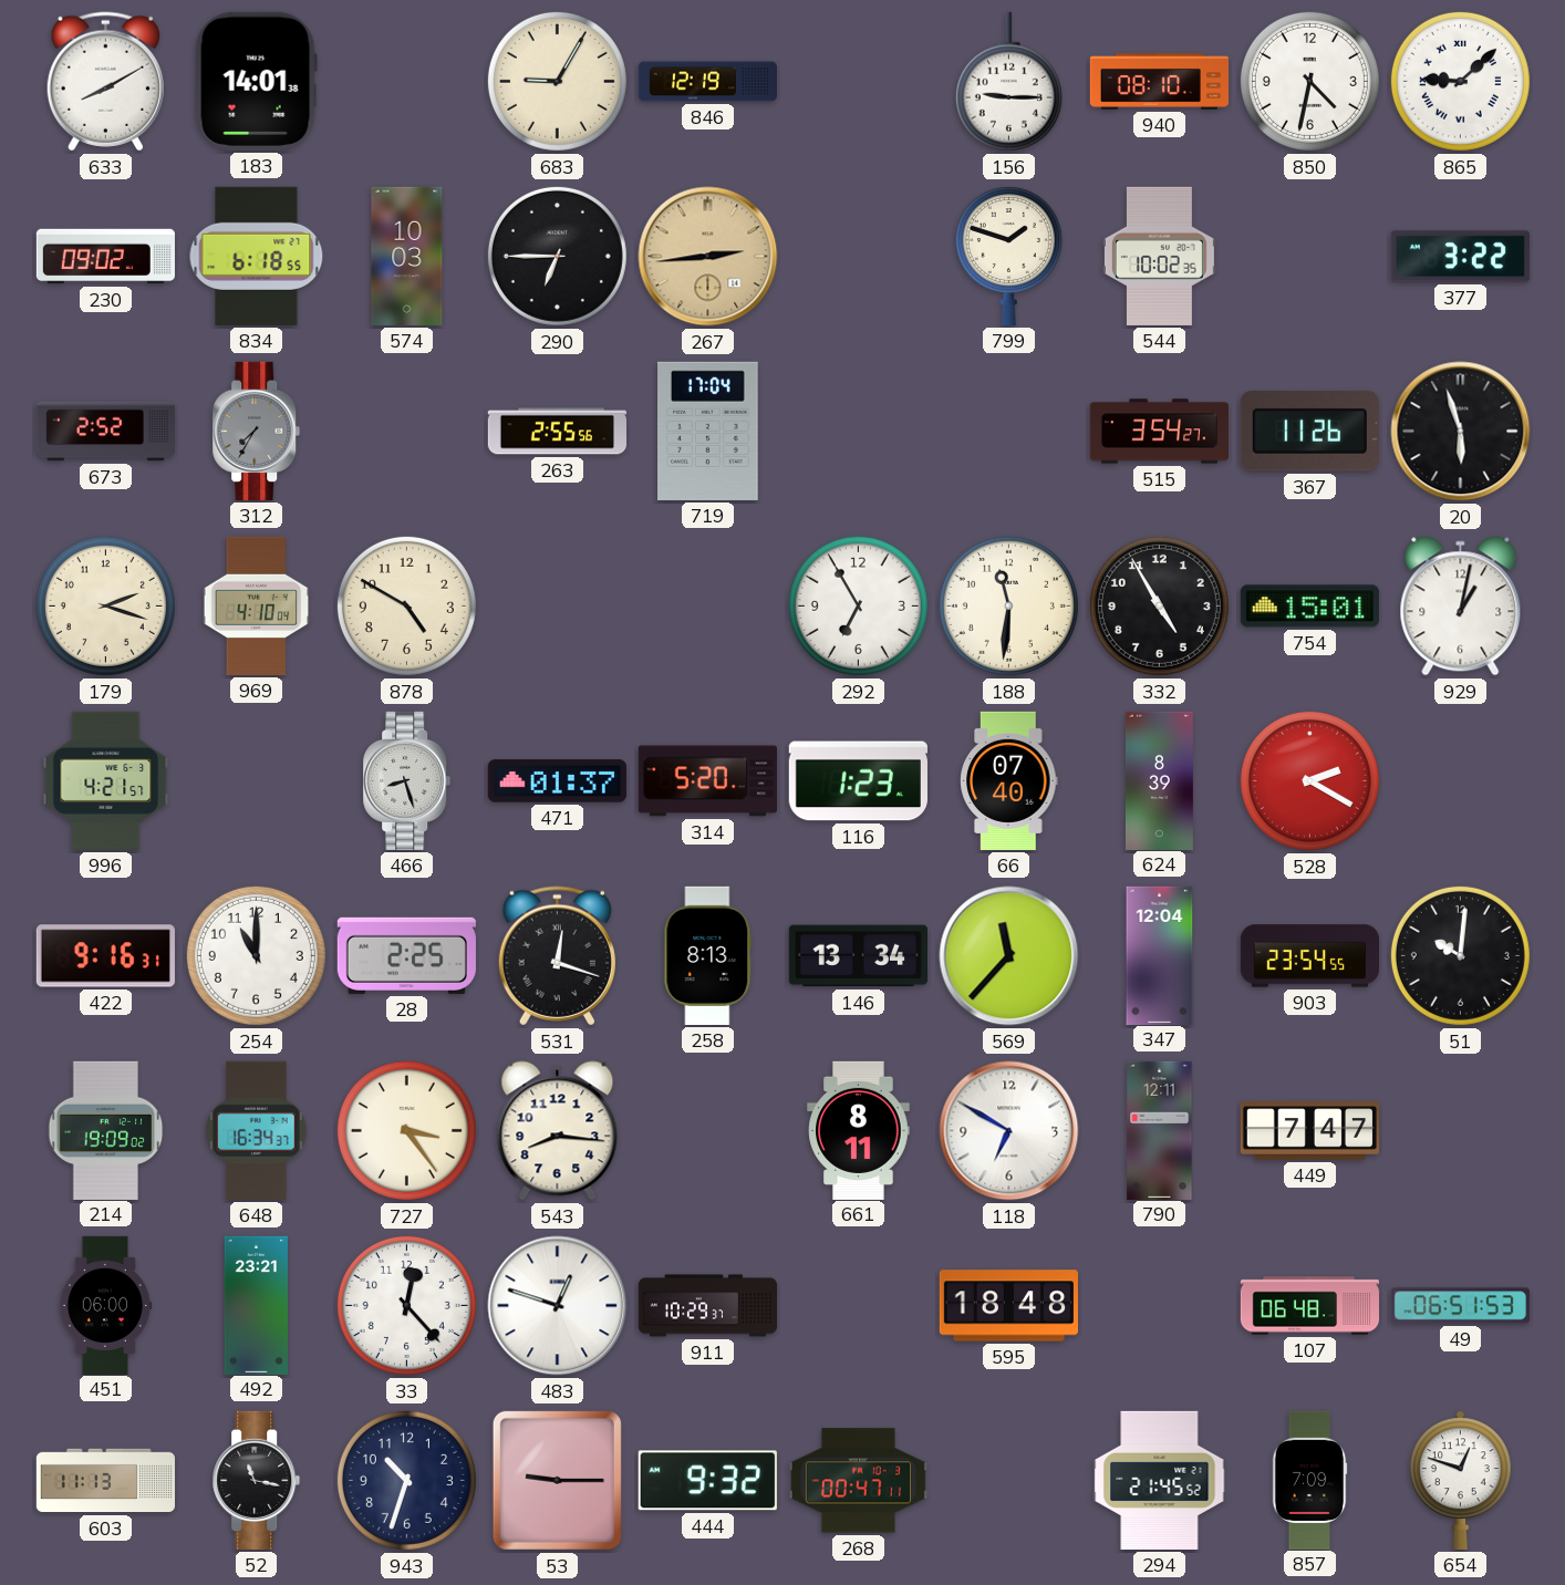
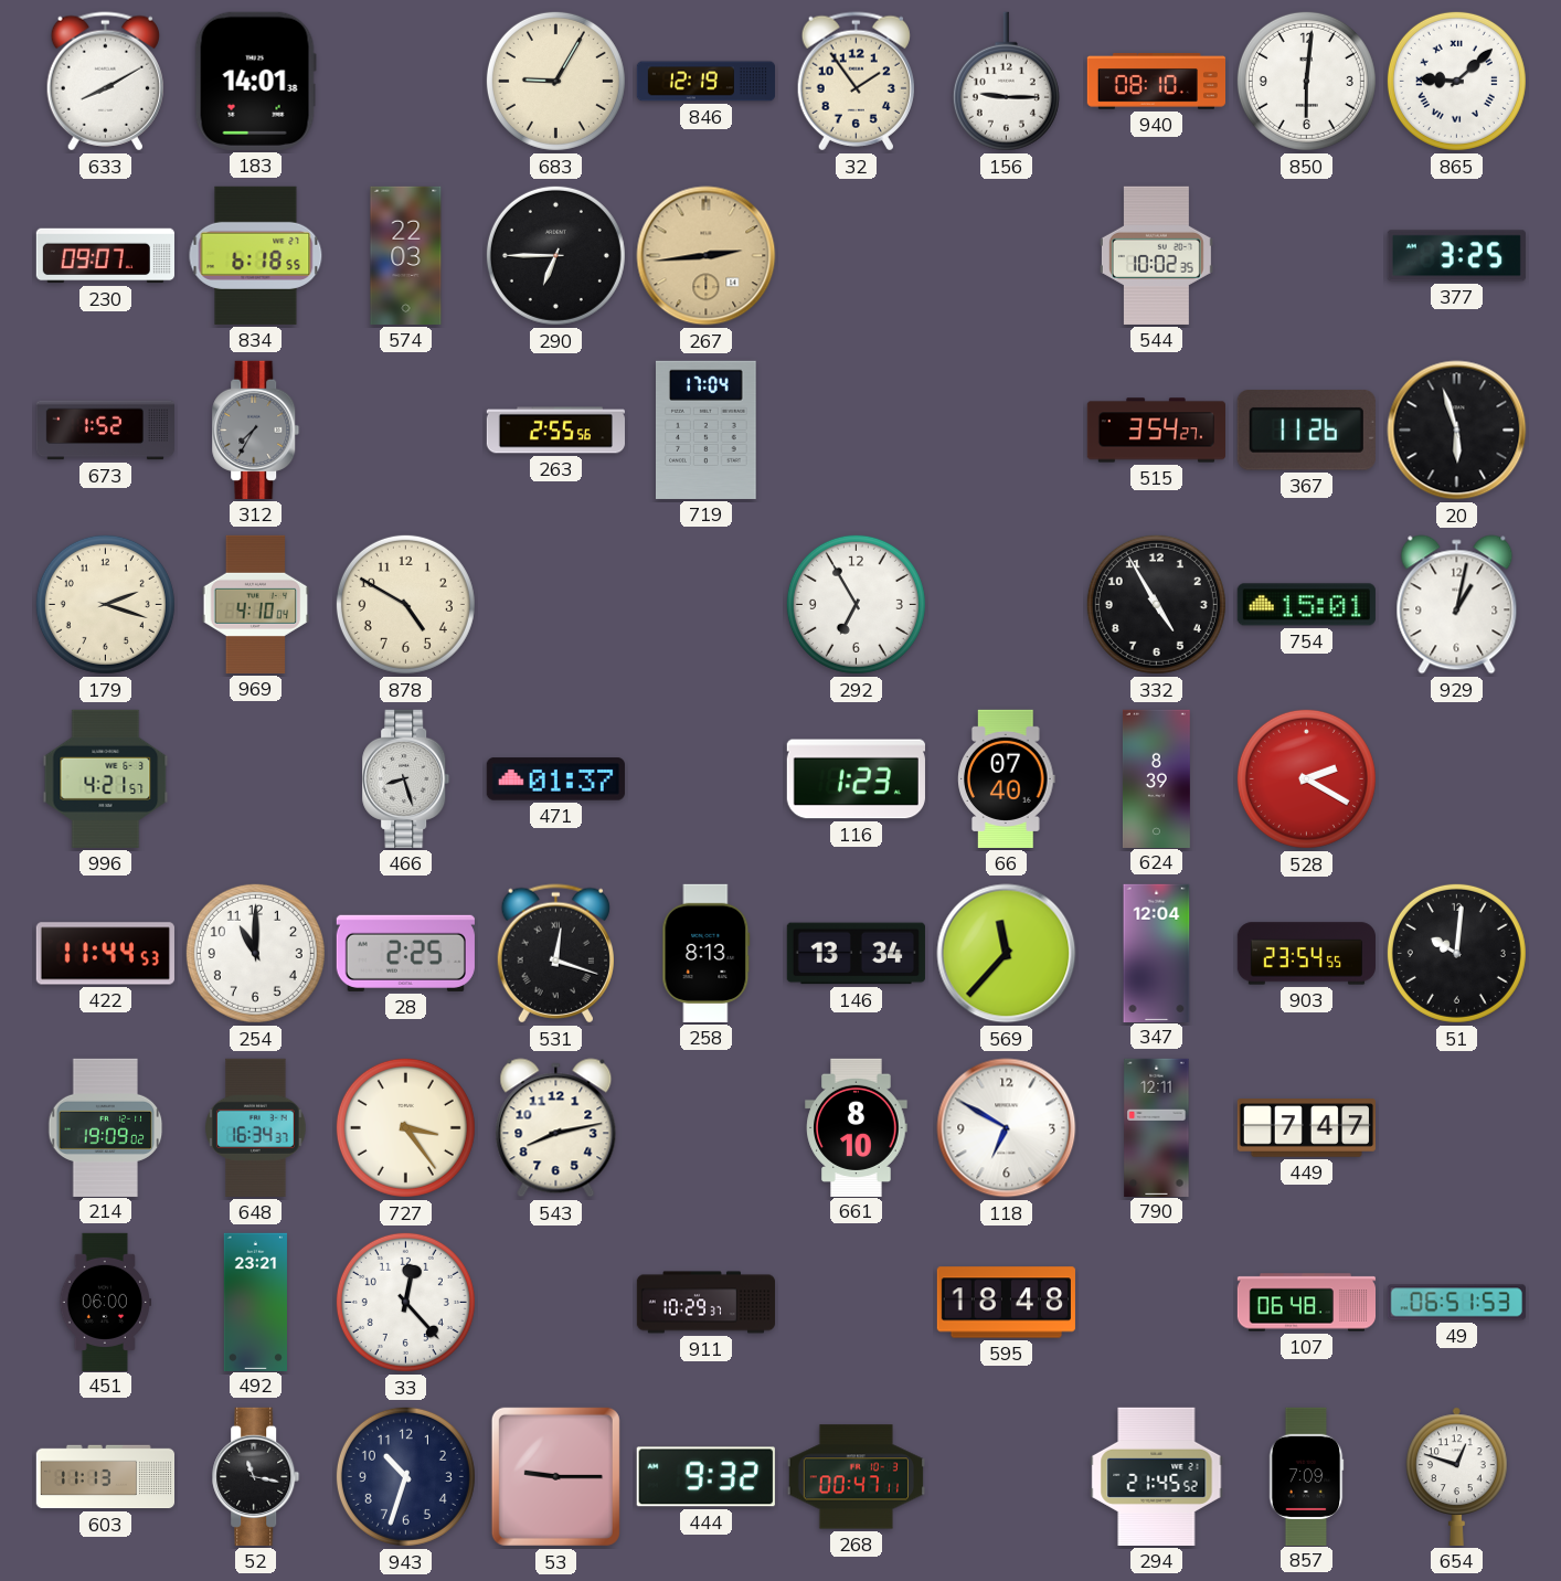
32: none -> 1:54
850: 4:32 -> 6:01
230: 09:02 -> 09:07
574: 10:03 -> 22:03
799: 1:48 -> none
377: 3:22 -> 3:25
673: 2:52 -> 1:52
188: 11:31 -> none
314: 5:20 -> none
422: 9:16 -> 11:44
543: 8:16 -> 8:13
661: 8:11 -> 8:10
483: 12:48 -> none
